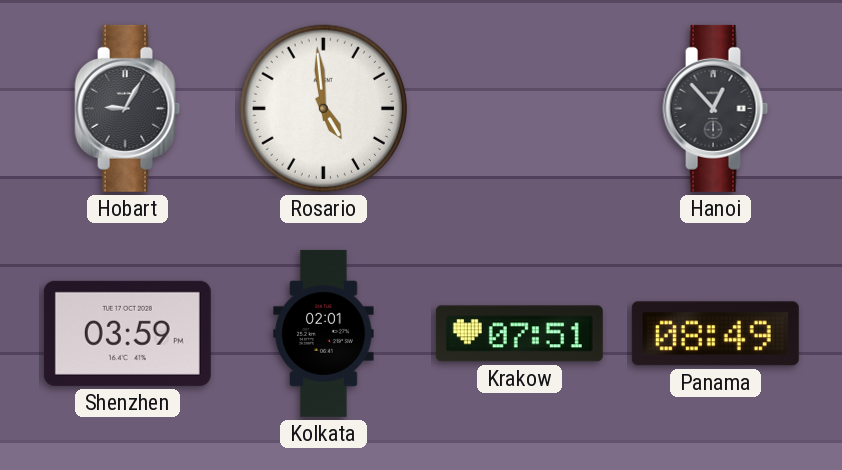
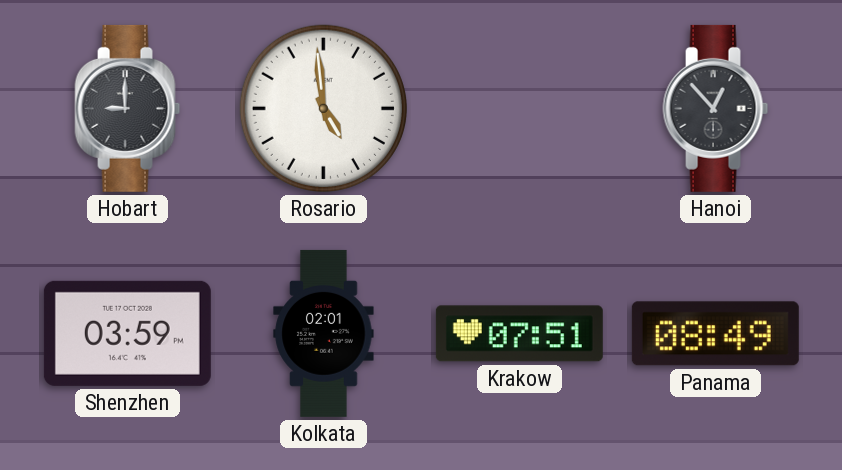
Hobart: 9:05 -> 9:00
